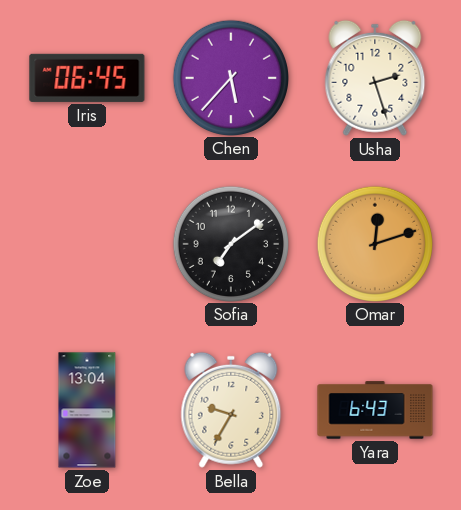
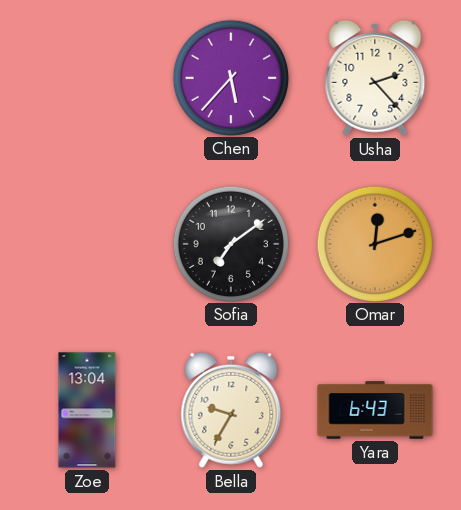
Iris: 06:45 -> none
Usha: 2:27 -> 2:23
